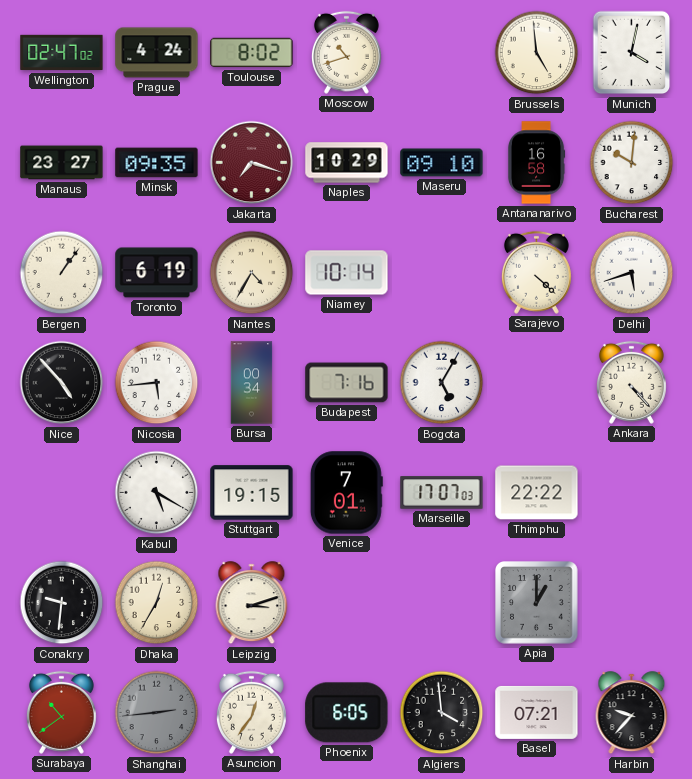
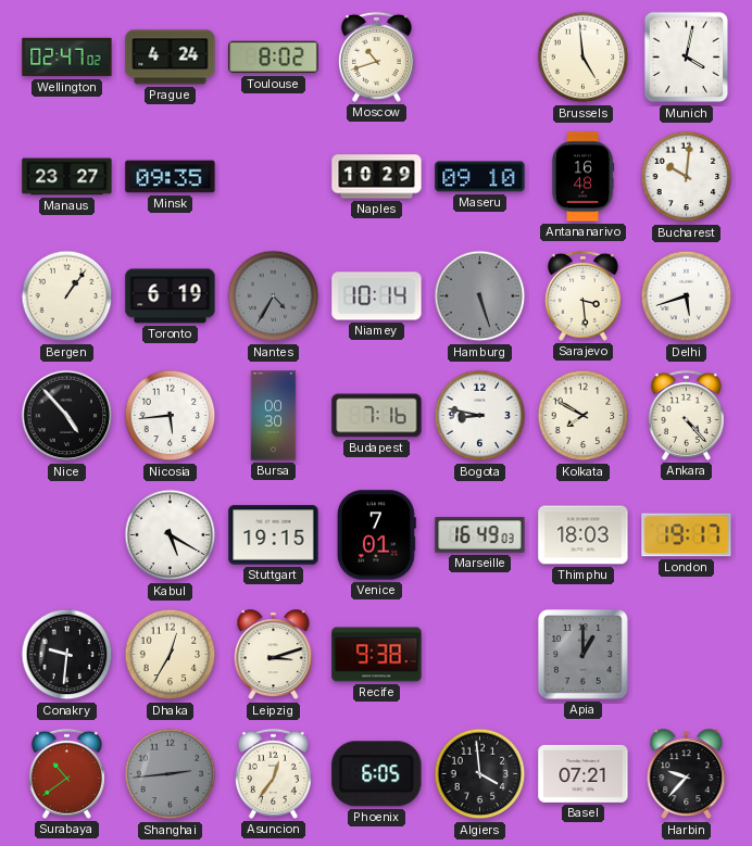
Jakarta: 7:18 -> none
Antananarivo: 16:58 -> 16:48
Nantes dial: cream -> grey
Hamburg: none -> 5:27
Sarajevo: 4:22 -> 3:29
Bursa: 00:34 -> 00:30
Bogota: 5:05 -> 8:47
Kolkata: none -> 7:50
Marseille: 17:07 -> 16:49
Thimphu: 22:22 -> 18:03
London: none -> 19:17
Recife: none -> 9:38
